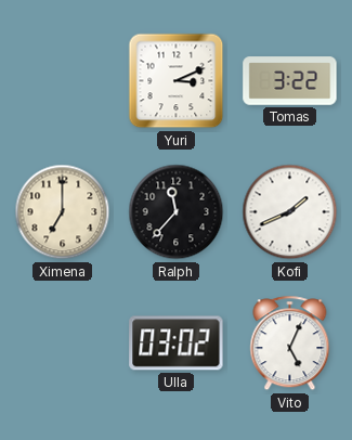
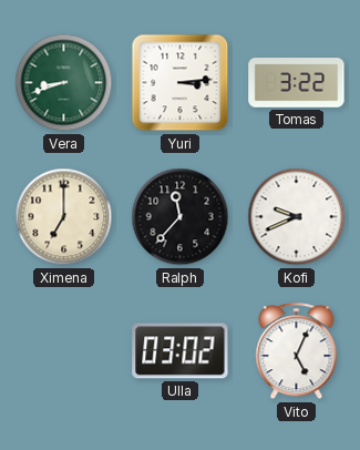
Vera: none -> 8:42
Yuri: 3:11 -> 3:14
Kofi: 1:41 -> 9:41
